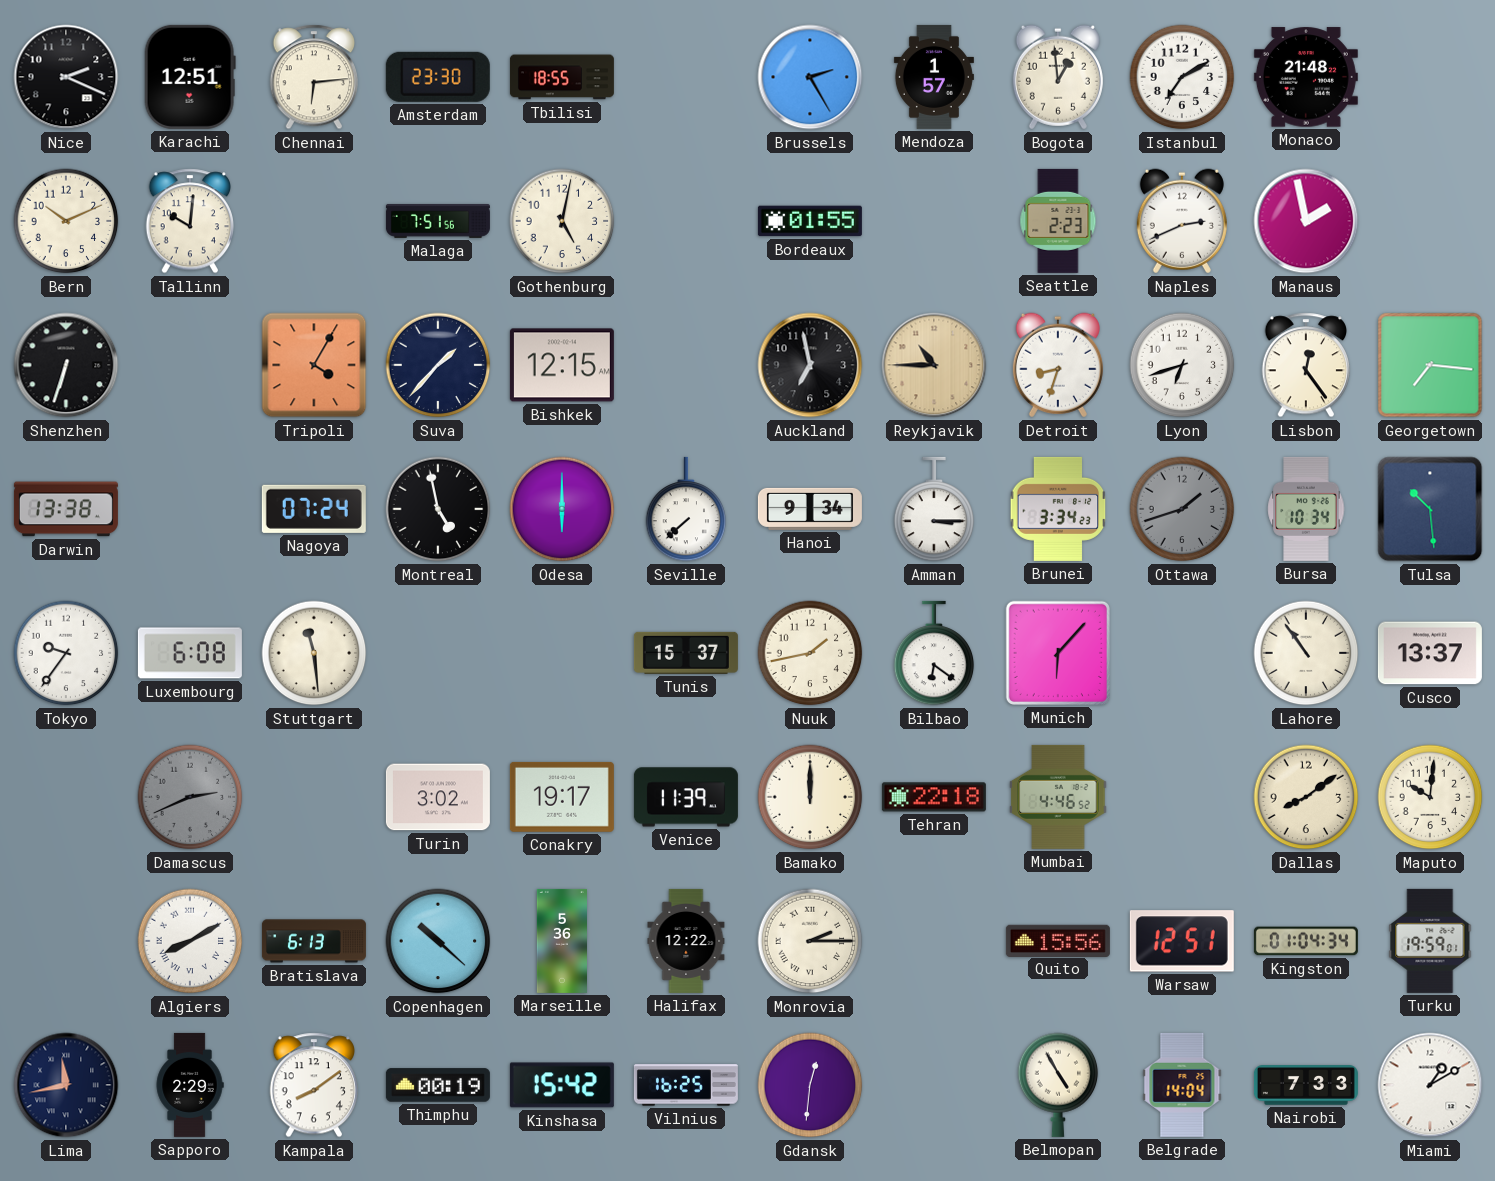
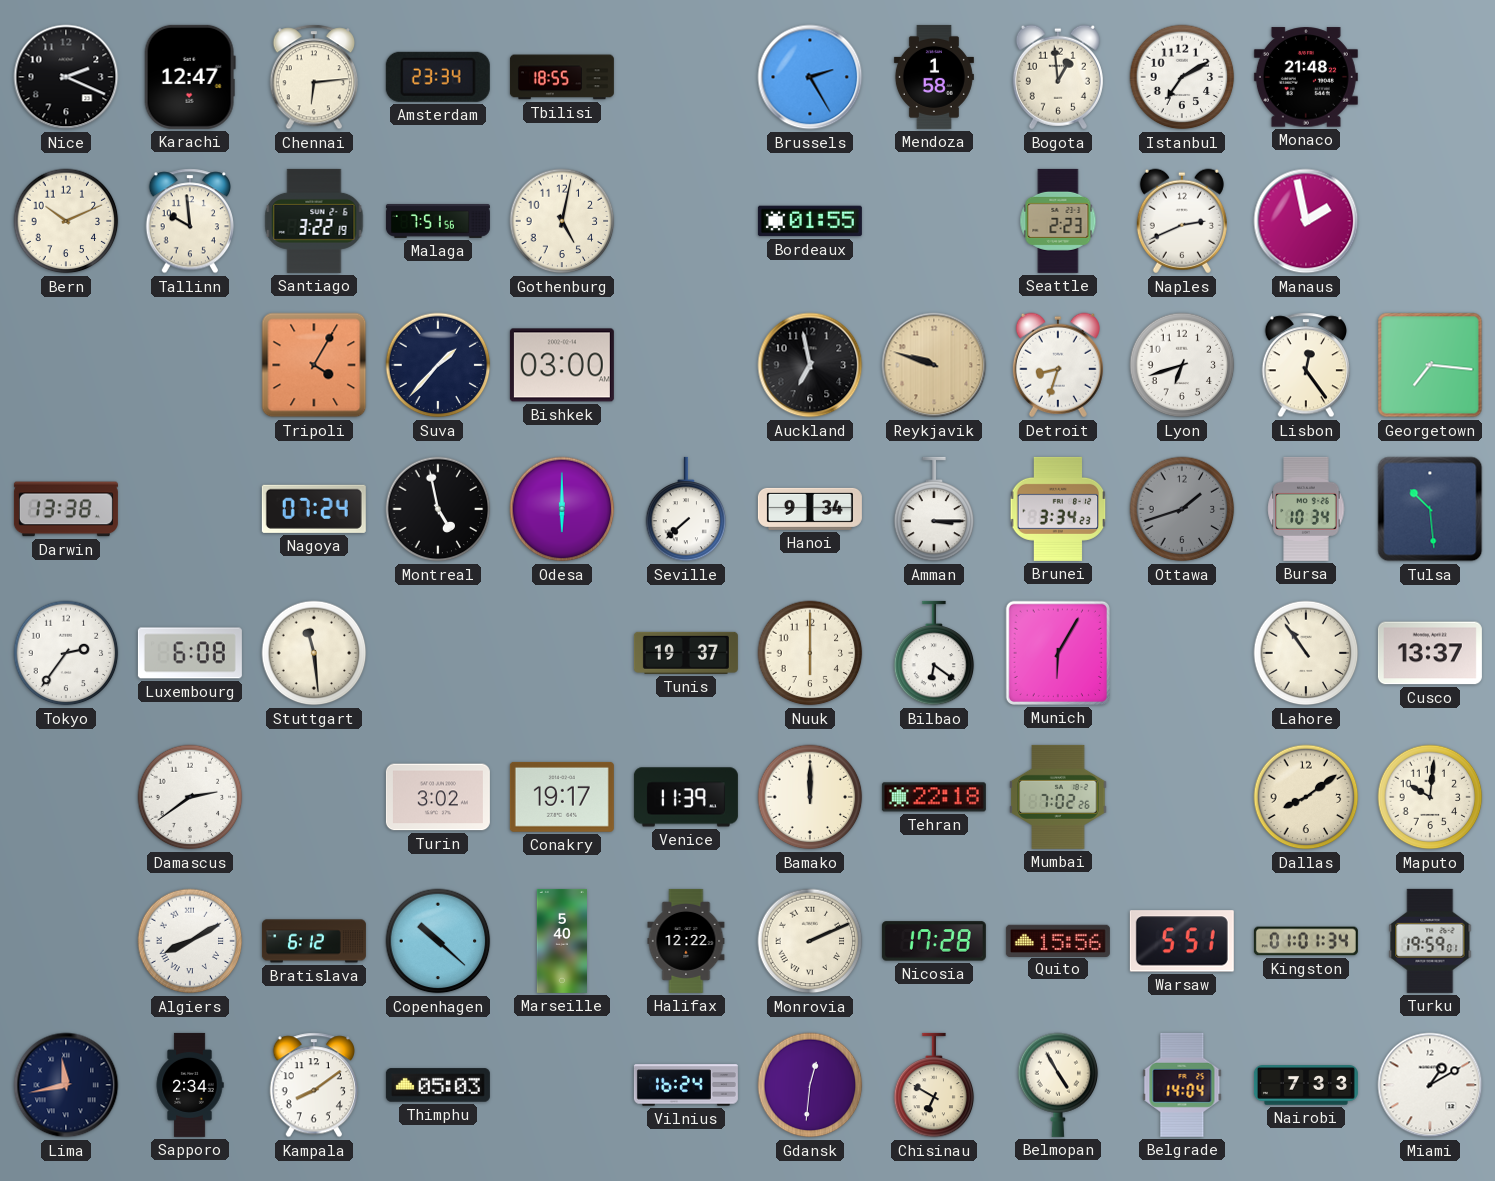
Karachi: 12:51 -> 12:47
Amsterdam: 23:30 -> 23:34
Mendoza: 1:57 -> 1:58
Tallinn: 10:01 -> 9:59
Santiago: none -> 3:22
Shenzhen: 6:33 -> none
Bishkek: 12:15 -> 03:00
Reykjavik: 10:45 -> 9:48
Tokyo: 9:36 -> 2:36
Tunis: 15:37 -> 19:37
Nuuk: 1:43 -> 6:00
Munich: 6:07 -> 6:05
Damascus: 2:41 -> 2:39
Damascus dial: grey -> white
Mumbai: 4:46 -> 7:02
Bratislava: 6:13 -> 6:12
Marseille: 5:36 -> 5:40
Monrovia: 2:15 -> 2:11
Nicosia: none -> 17:28
Warsaw: 12:51 -> 5:51
Kingston: 01:04 -> 01:01
Sapporo: 2:29 -> 2:34
Thimphu: 00:19 -> 05:03
Kinshasa: 15:42 -> none
Vilnius: 16:25 -> 16:24
Chisinau: none -> 6:50
